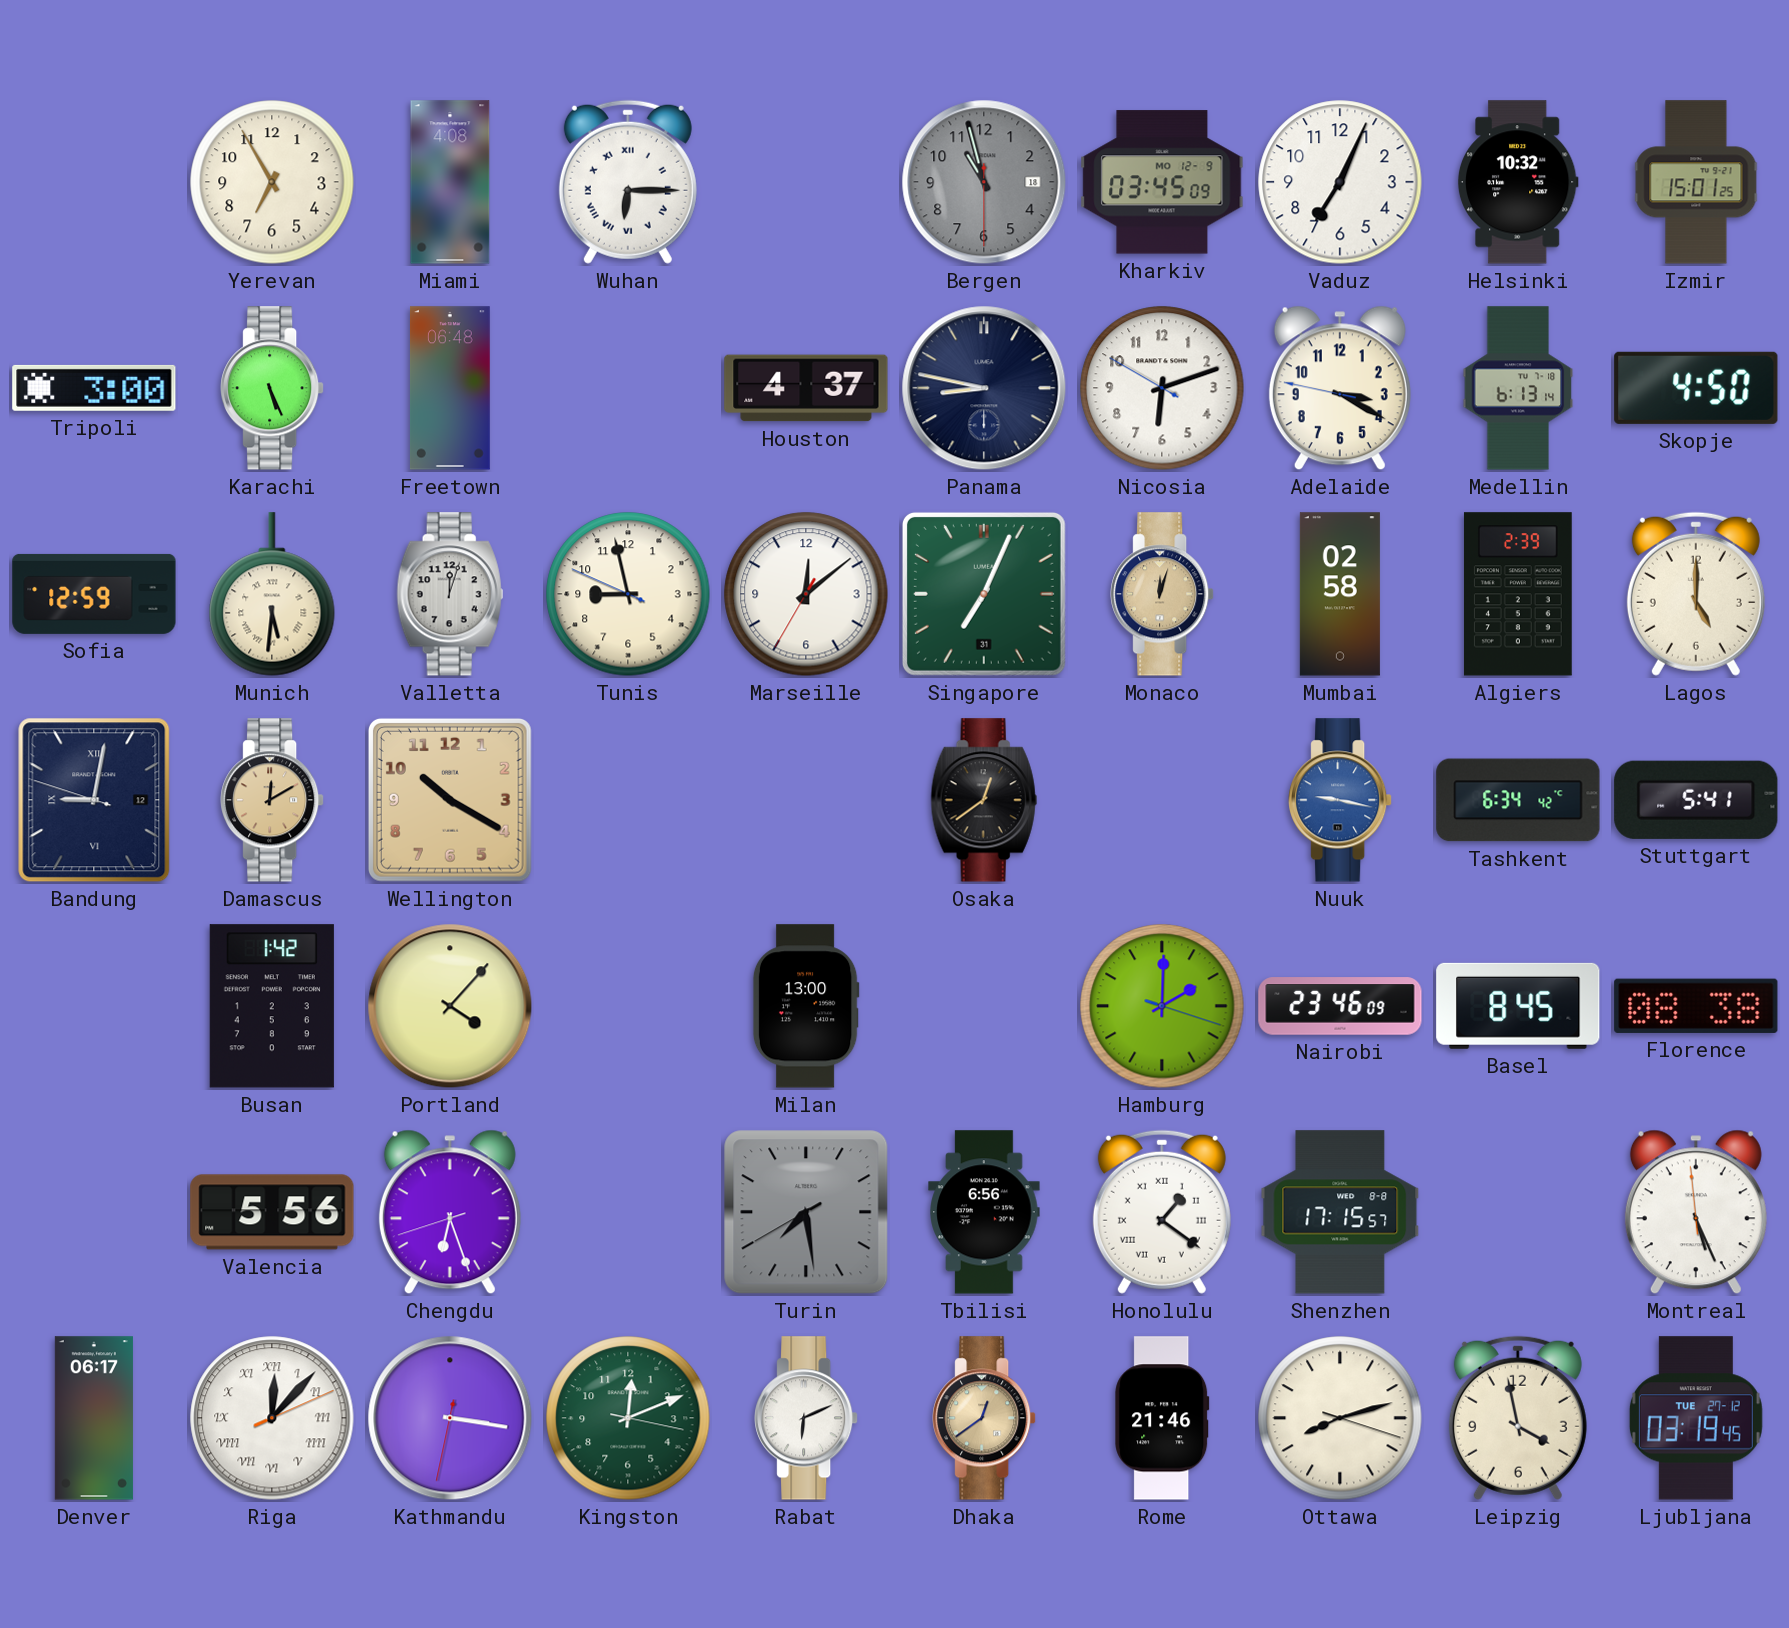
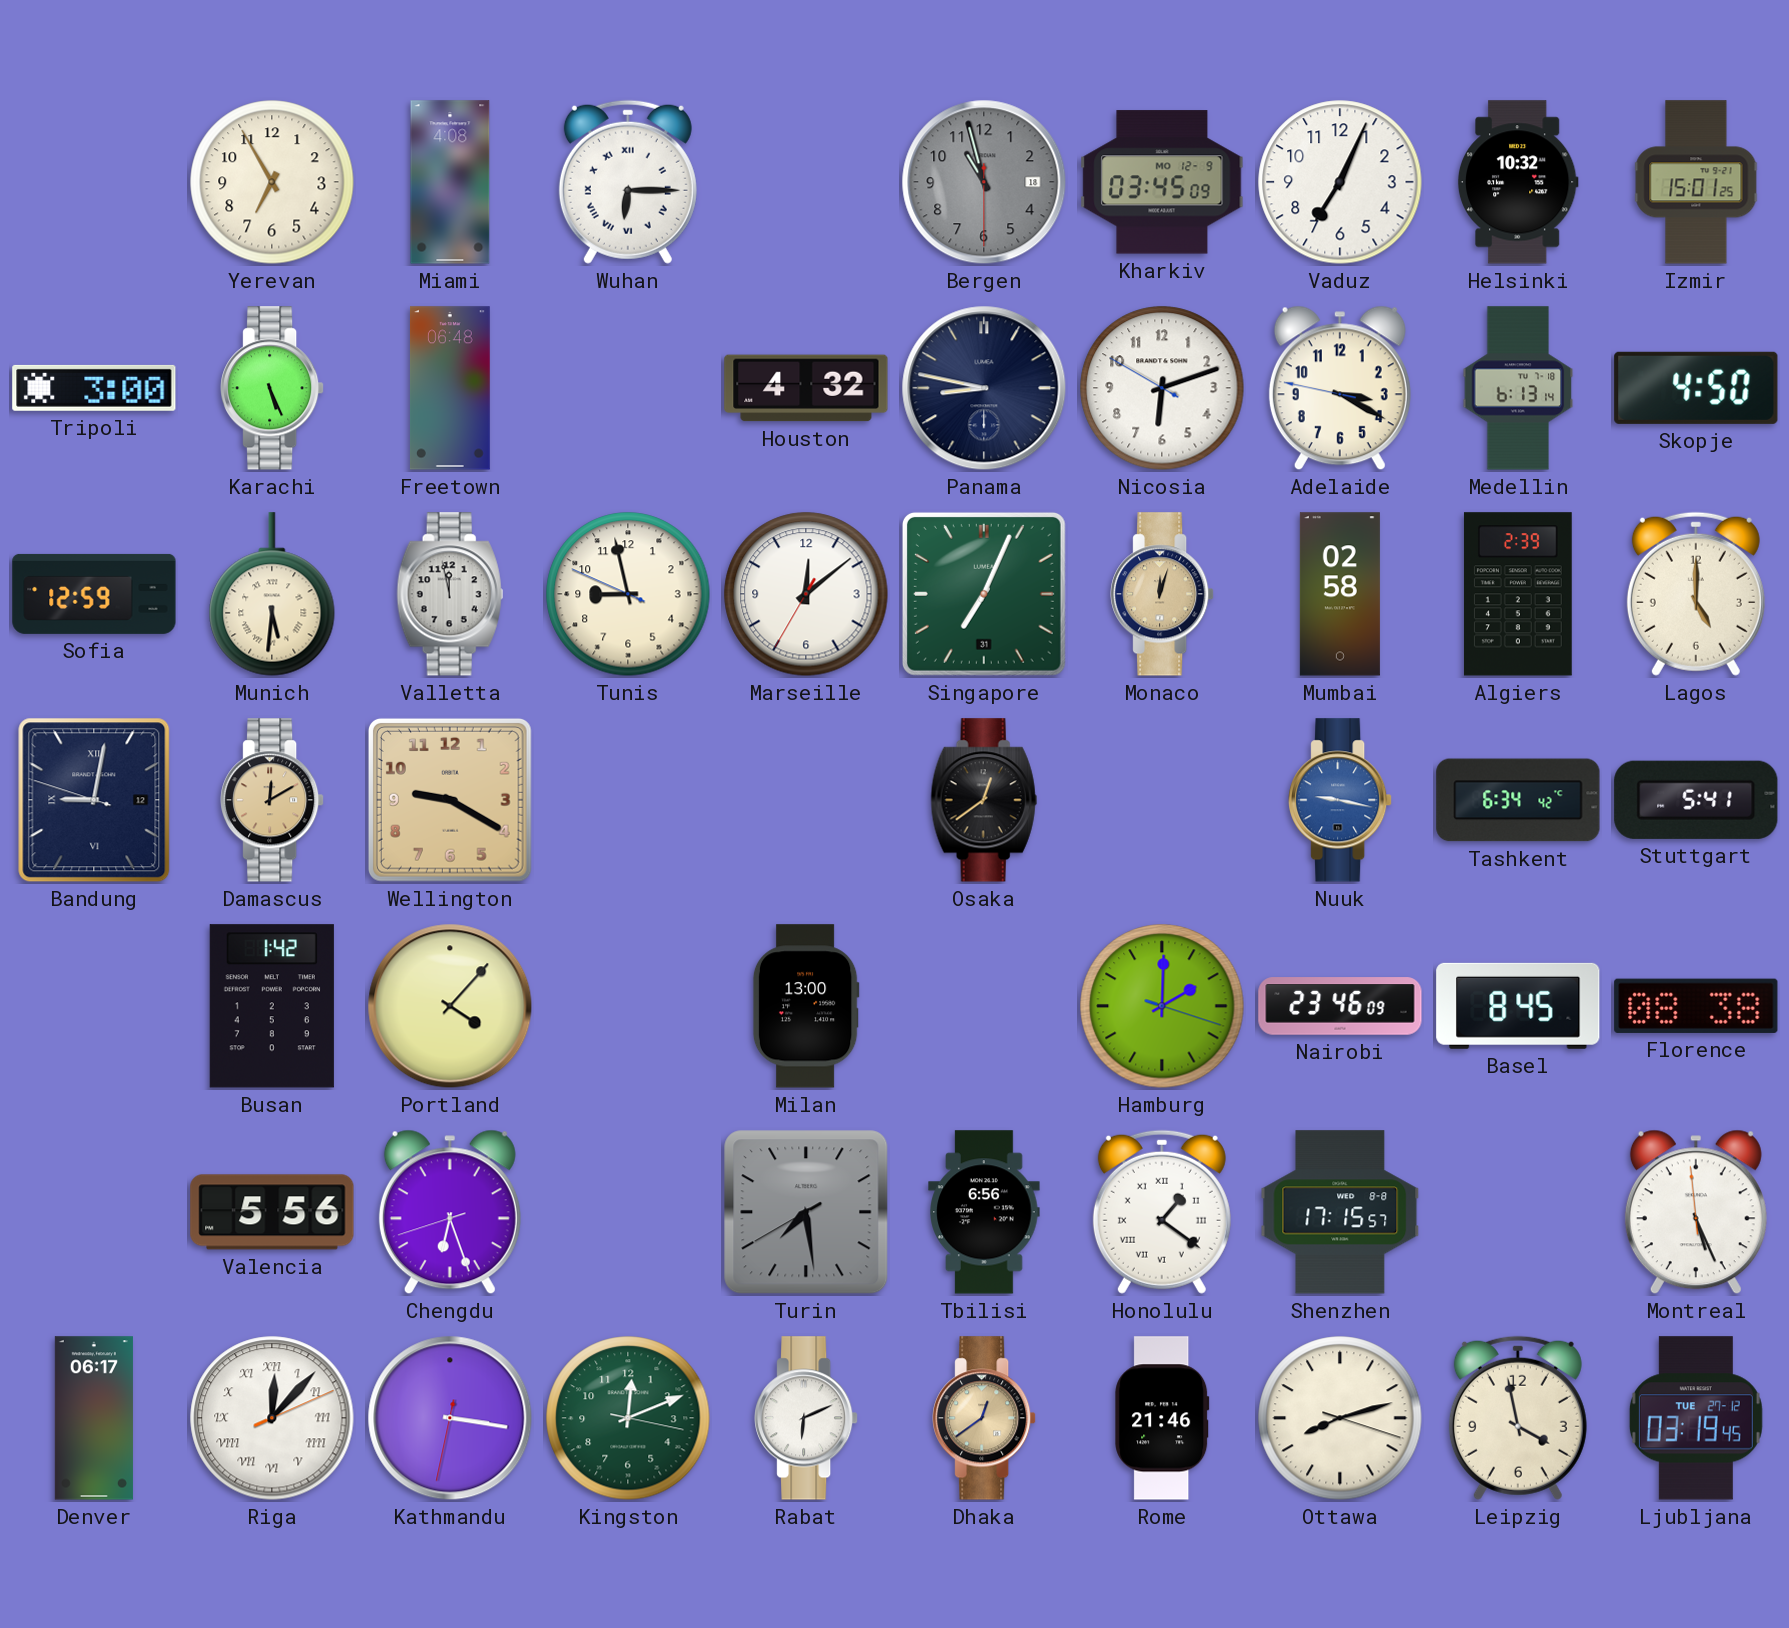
Houston: 4:37 -> 4:32
Valletta: 12:03 -> 11:58
Wellington: 10:20 -> 9:20
